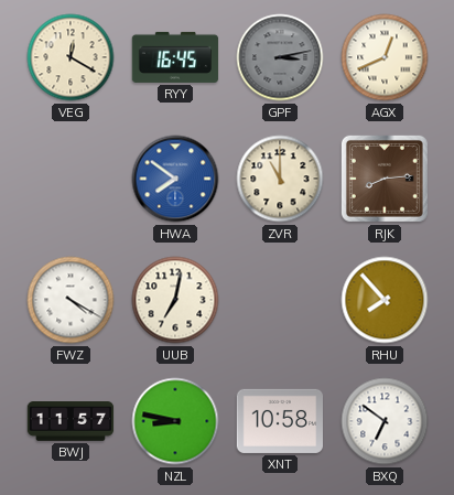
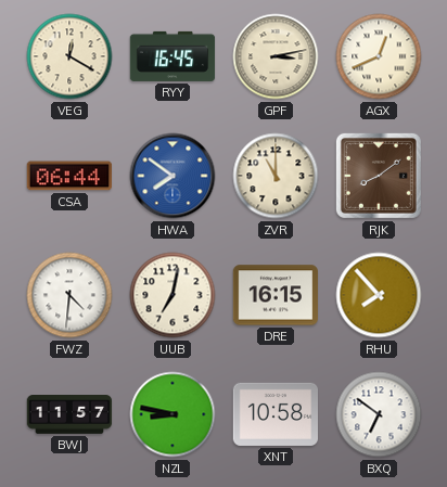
GPF dial: grey -> cream
CSA: none -> 06:44
RJK: 8:14 -> 8:09
FWZ: 4:20 -> 4:31
DRE: none -> 16:15
